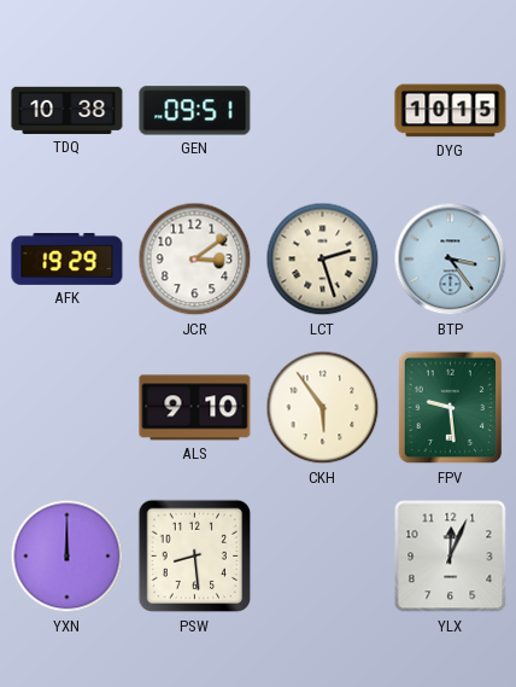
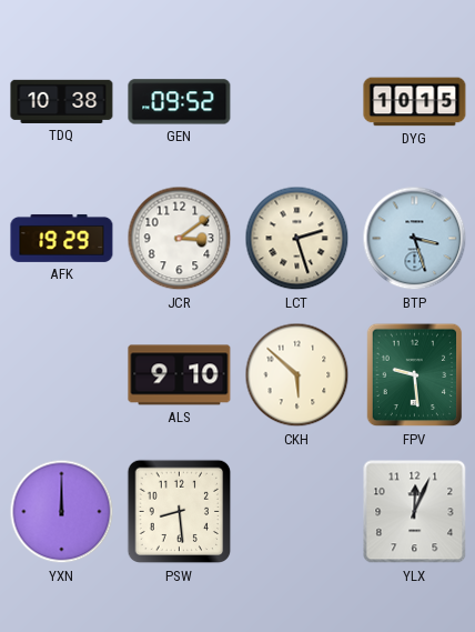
GEN: 09:51 -> 09:52
BTP: 3:24 -> 3:27
CKH: 5:54 -> 5:52
